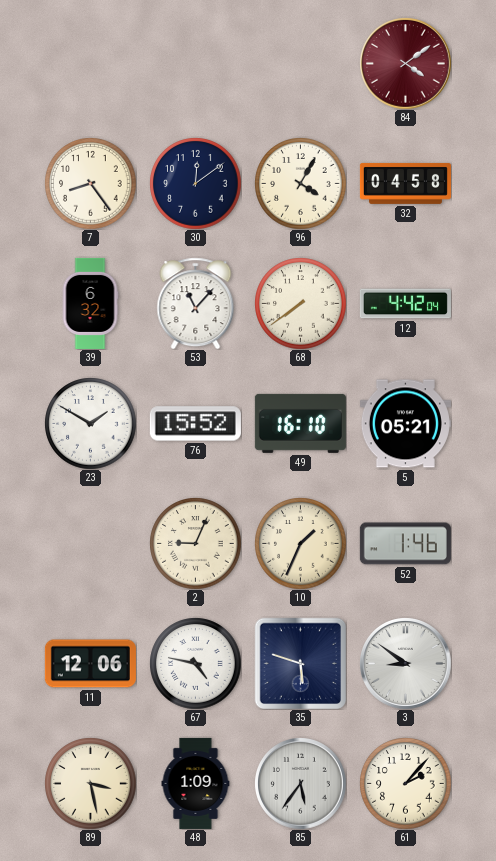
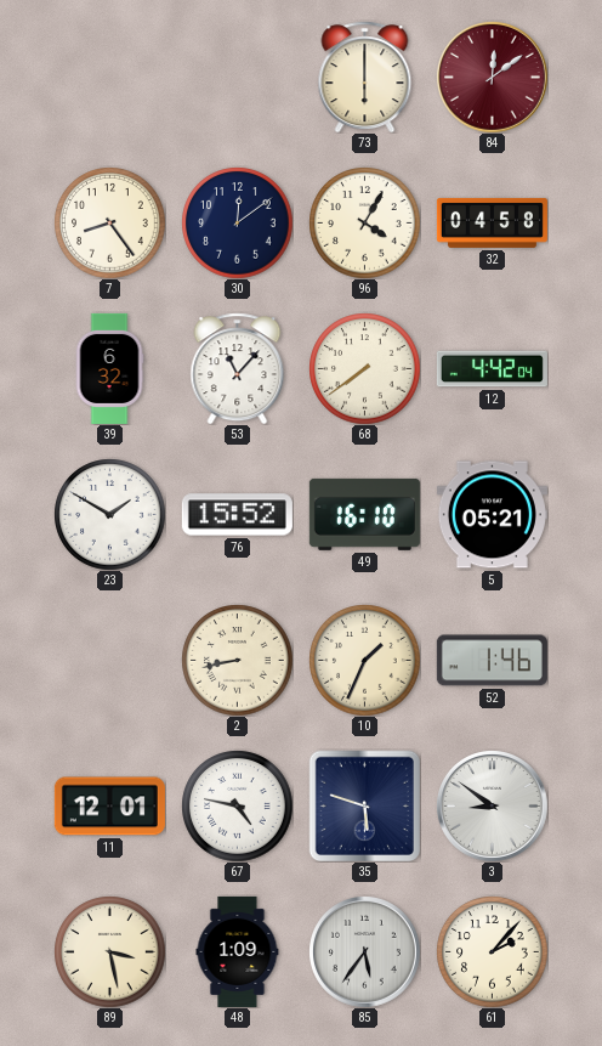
73: none -> 6:00
84: 4:09 -> 12:09
2: 9:04 -> 8:43
11: 12:06 -> 12:01
